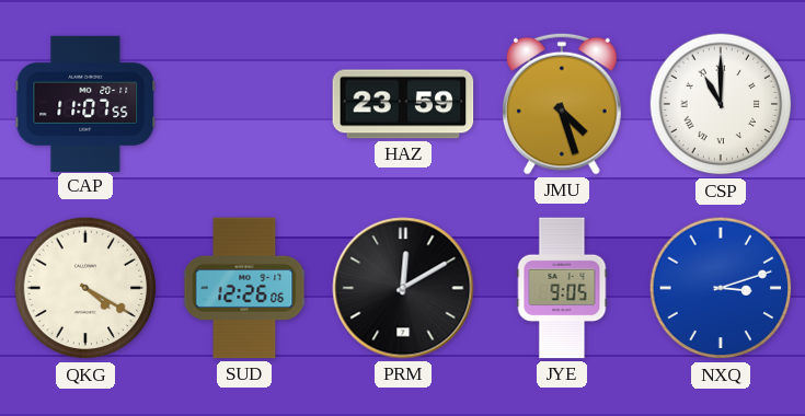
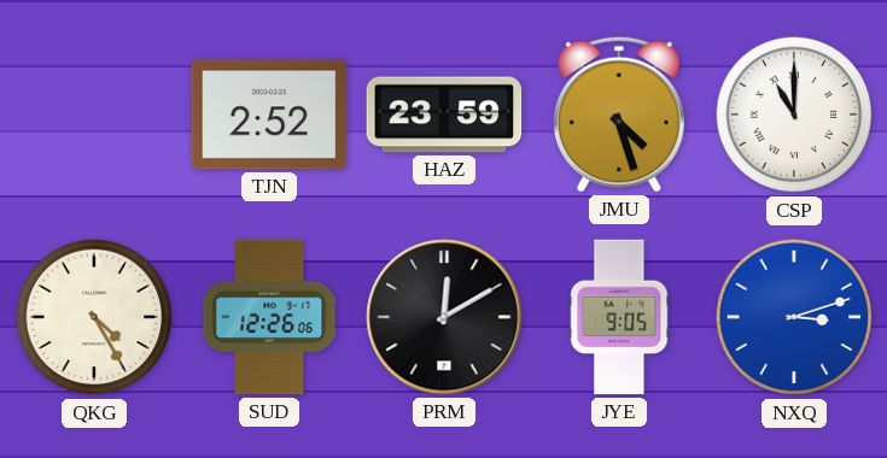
CAP: 11:07 -> none
TJN: none -> 2:52
QKG: 4:20 -> 4:25
